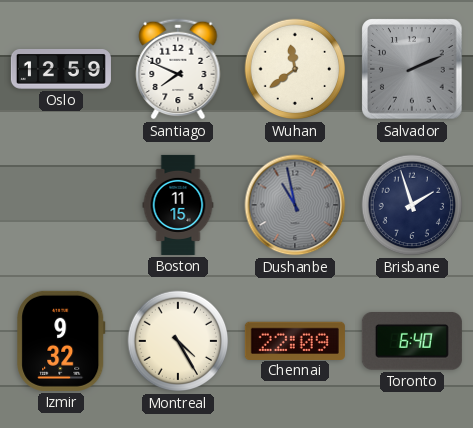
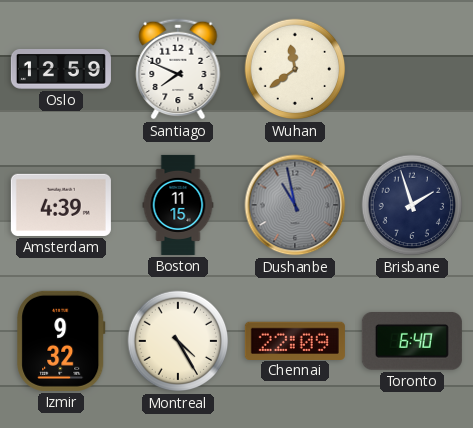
Salvador: 2:11 -> none
Amsterdam: none -> 4:39
